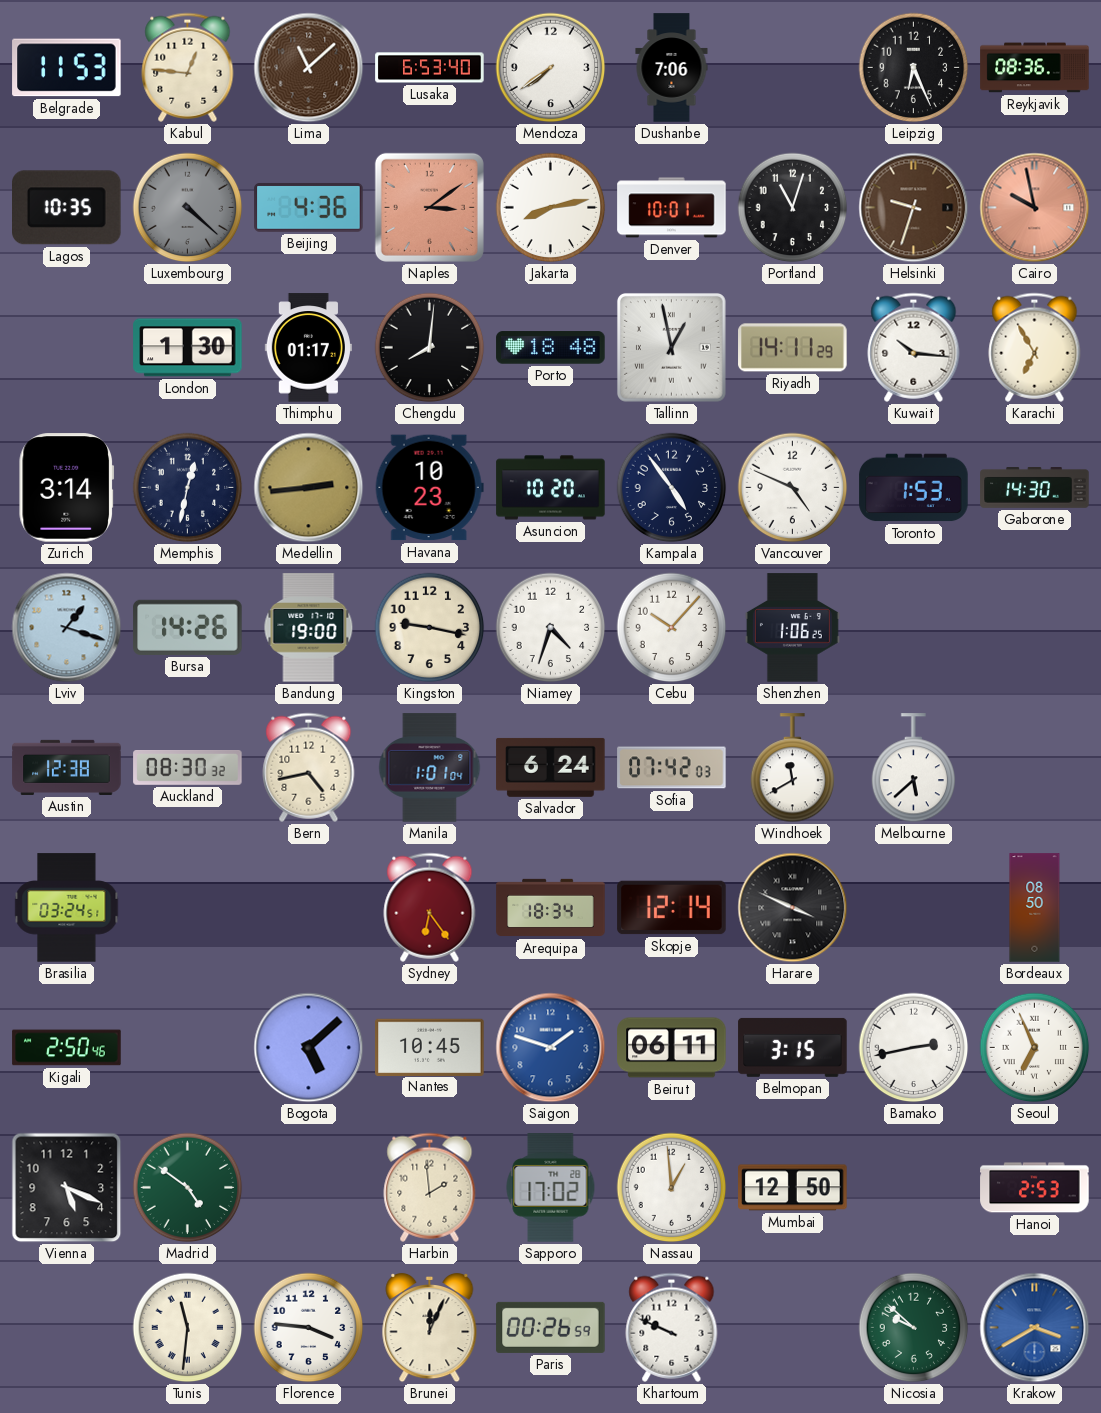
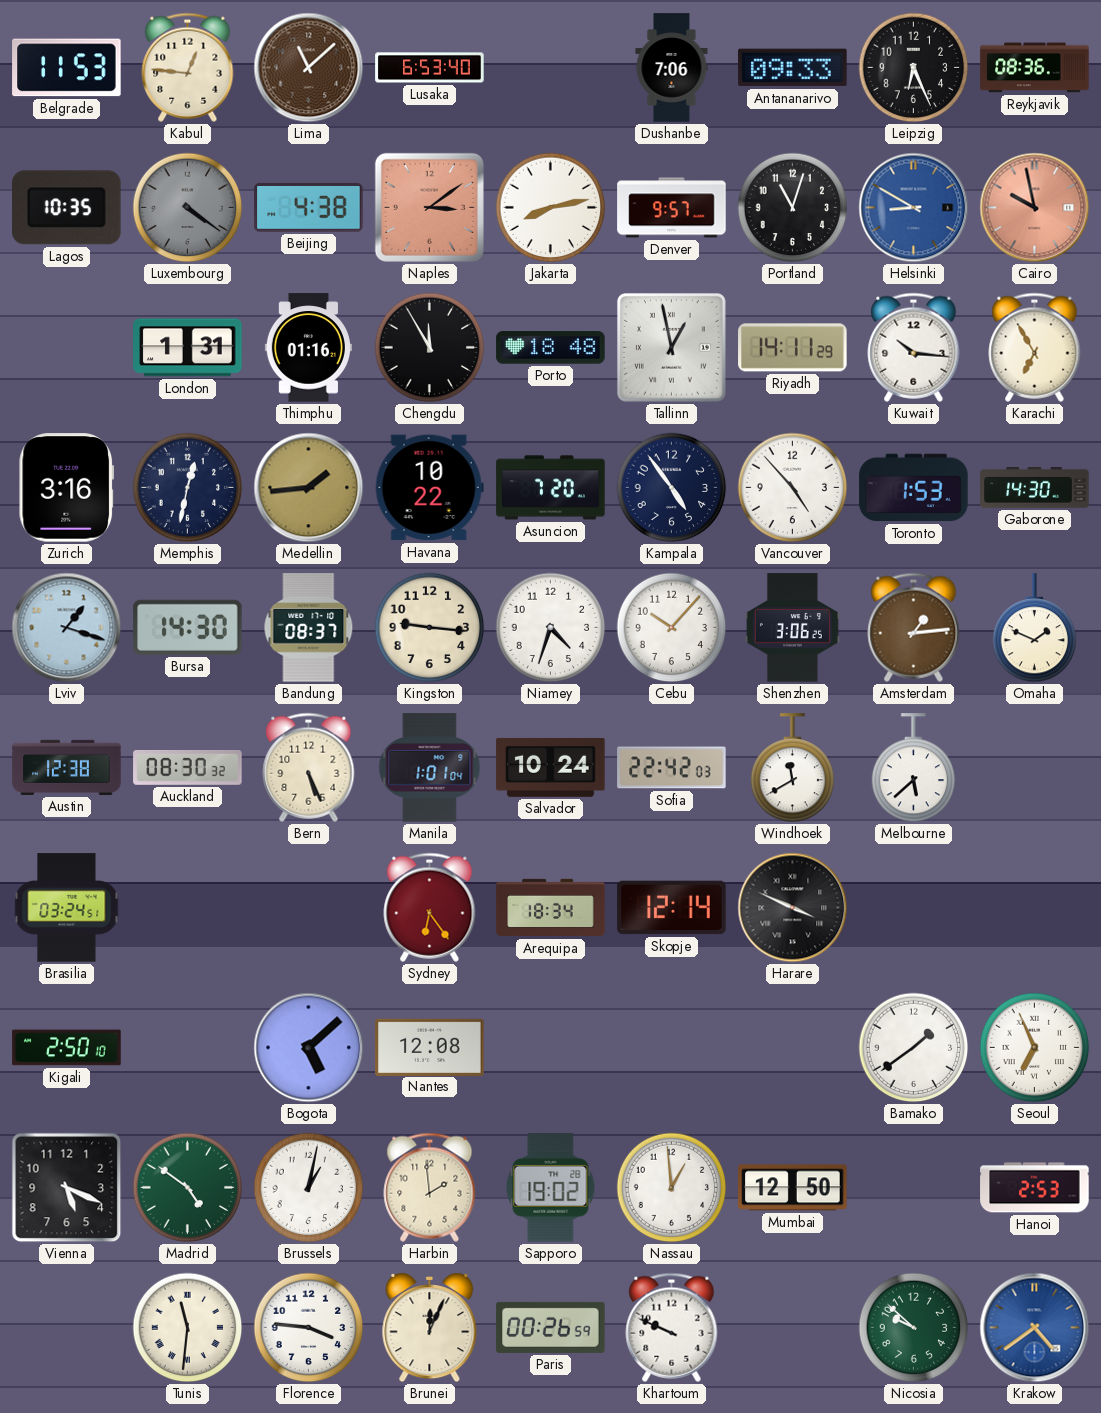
Mendoza: 7:39 -> none
Antananarivo: none -> 09:33
Luxembourg: 4:22 -> 4:21
Beijing: 4:36 -> 4:38
Denver: 10:01 -> 9:57
Helsinki: 9:33 -> 8:50
Helsinki dial: brown -> blue
London: 1:30 -> 1:31
Thimphu: 01:17 -> 01:16
Chengdu: 8:01 -> 11:55
Zurich: 3:14 -> 3:16
Medellin: 2:44 -> 1:44
Havana: 10:23 -> 10:22
Asuncion: 10:20 -> 7:20
Vancouver: 4:49 -> 4:53
Bursa: 14:26 -> 14:30
Bandung: 19:00 -> 08:37
Kingston: 9:17 -> 9:16
Shenzhen: 1:06 -> 3:06
Amsterdam: none -> 1:14
Omaha: none -> 1:49
Bern: 4:43 -> 5:26
Salvador: 6:24 -> 10:24
Sofia: 07:42 -> 22:42
Bordeaux: 08:50 -> none
Kigali: 2:50:46 -> 2:50:10
Nantes: 10:45 -> 12:08
Saigon: 1:48 -> none
Beirut: 06:11 -> none
Belmopan: 3:15 -> none
Bamako: 2:43 -> 1:39
Brussels: none -> 1:02
Sapporo: 17:02 -> 19:02
Krakow: 3:40 -> 4:39
